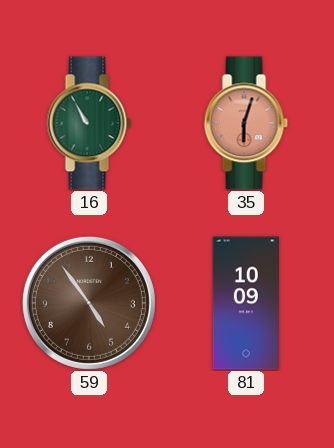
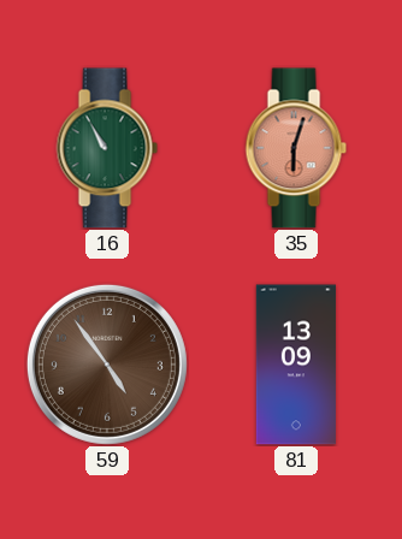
81: 10:09 -> 13:09
